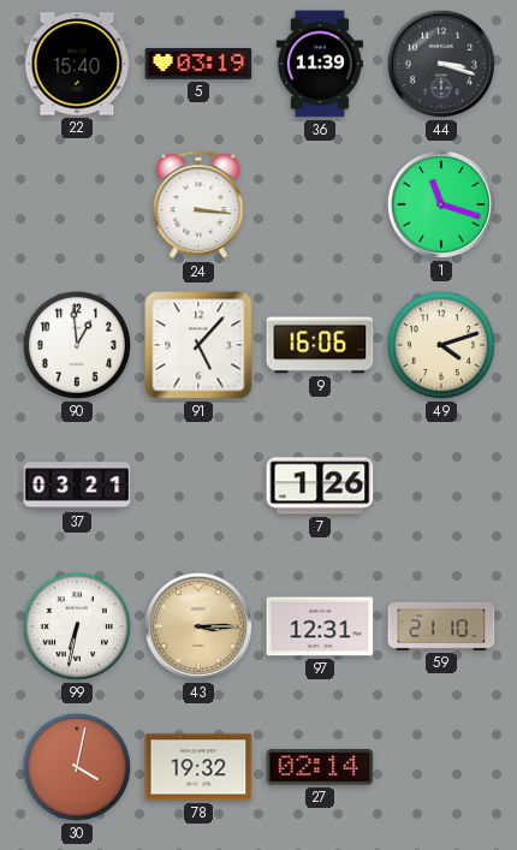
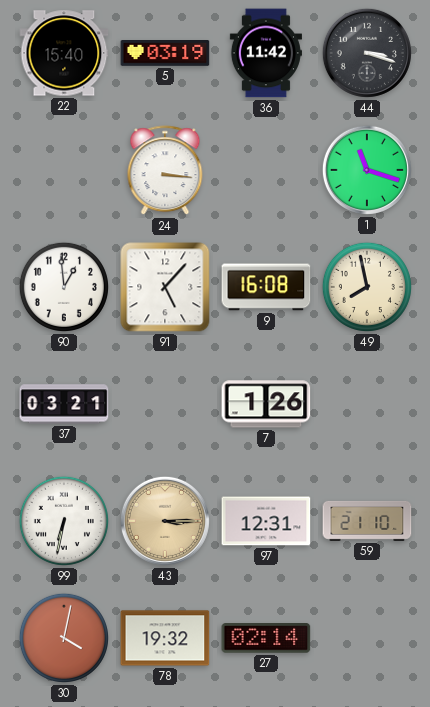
36: 11:39 -> 11:42
9: 16:06 -> 16:08
49: 4:12 -> 7:58
